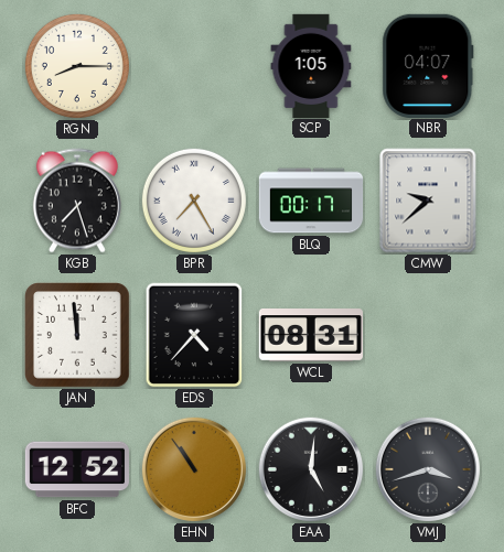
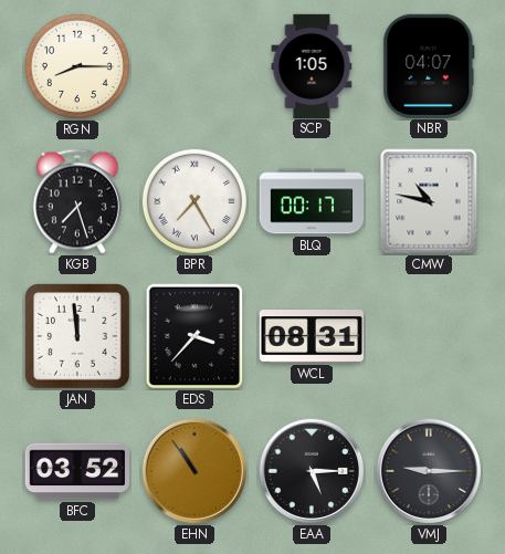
CMW: 9:38 -> 10:47
EDS: 4:37 -> 3:37
BFC: 12:52 -> 03:52
EAA: 5:01 -> 5:15
VMJ: 3:42 -> 9:15
